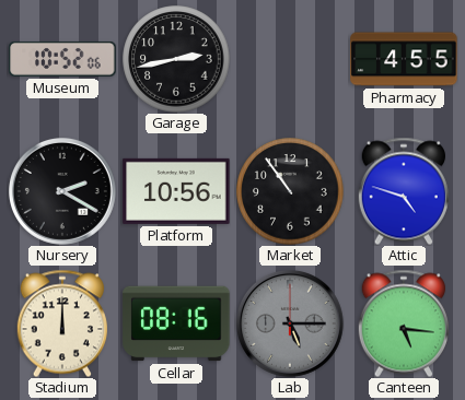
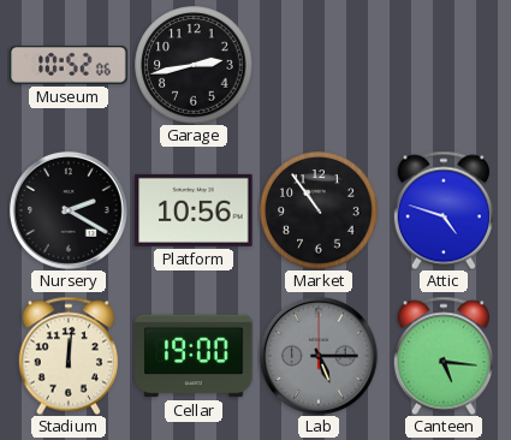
Pharmacy: 4:55 -> none
Stadium: 12:00 -> 12:01
Cellar: 08:16 -> 19:00
